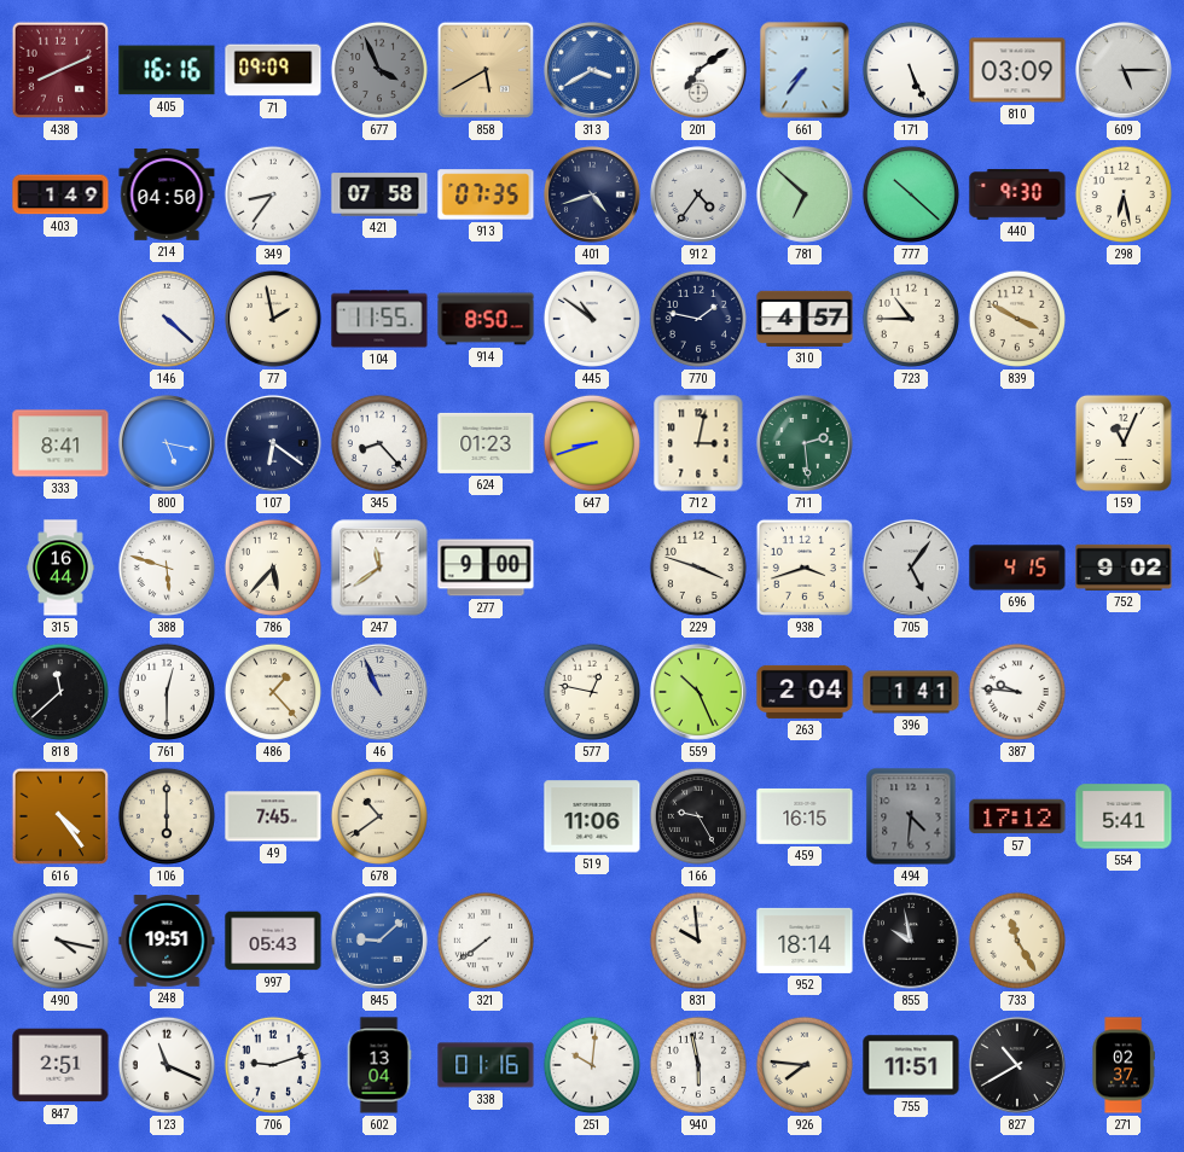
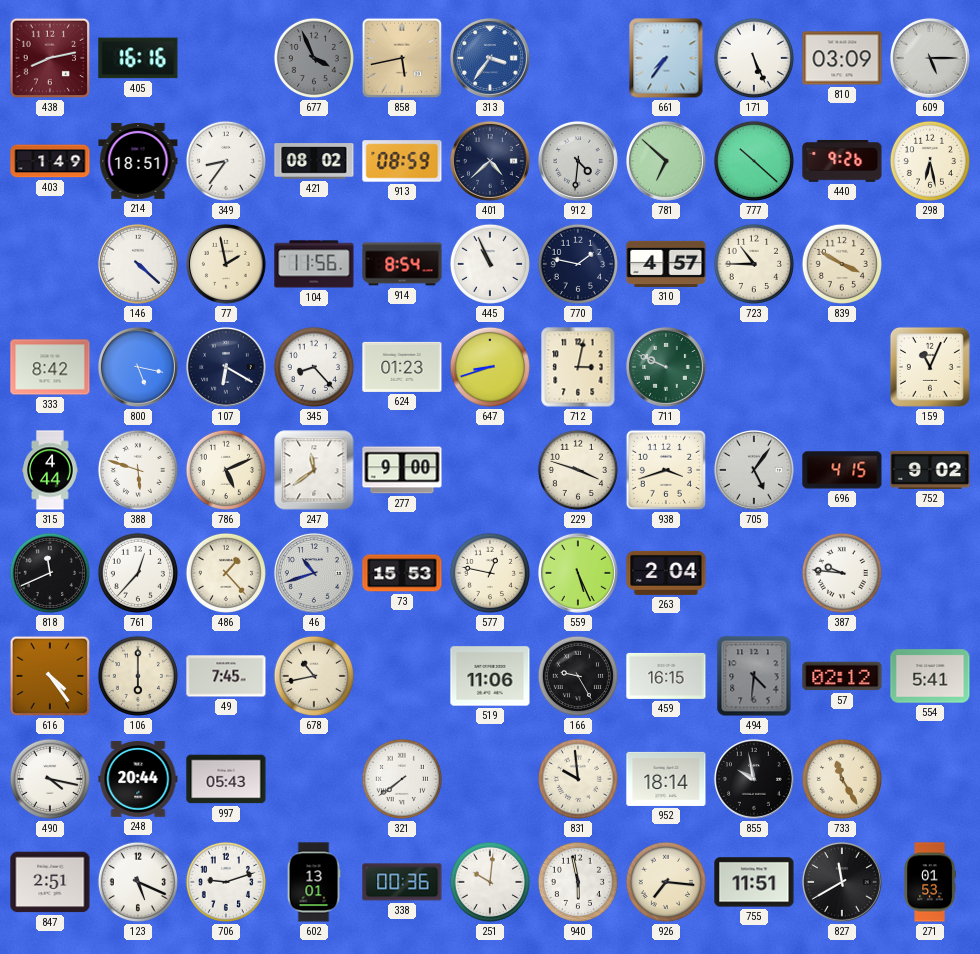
438: 8:11 -> 8:13
71: 09:09 -> none
858: 5:40 -> 5:43
313: 3:40 -> 3:36
201: 7:09 -> none
214: 04:50 -> 18:51
421: 07:58 -> 08:02
913: 07:35 -> 08:59
401: 4:42 -> 4:38
912: 4:36 -> 4:31
440: 9:30 -> 9:26
104: 11:55 -> 11:56
914: 8:50 -> 8:54
445: 10:51 -> 10:56
333: 8:41 -> 8:42
107: 6:21 -> 6:20
711: 2:29 -> 9:49
315: 16:44 -> 4:44
786: 5:37 -> 5:11
818: 11:38 -> 11:41
761: 12:30 -> 12:37
46: 10:56 -> 10:42
73: none -> 15:53
559: 10:26 -> 5:26
396: 1:41 -> none
678: 10:39 -> 10:43
57: 17:12 -> 02:12
248: 19:51 -> 20:44
845: 9:08 -> none
123: 11:19 -> 5:19
602: 13:04 -> 13:01
338: 01:16 -> 00:36
926: 7:46 -> 7:16
827: 10:40 -> 11:40
271: 02:37 -> 01:53
